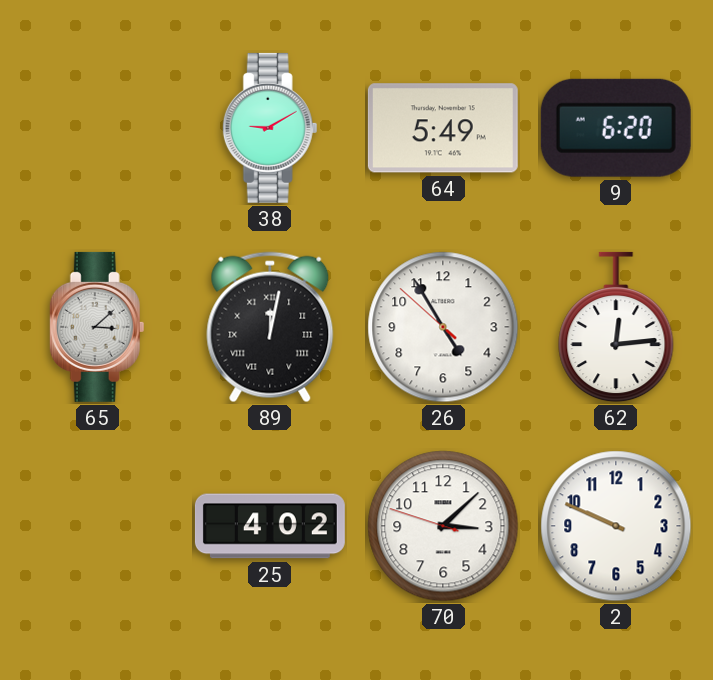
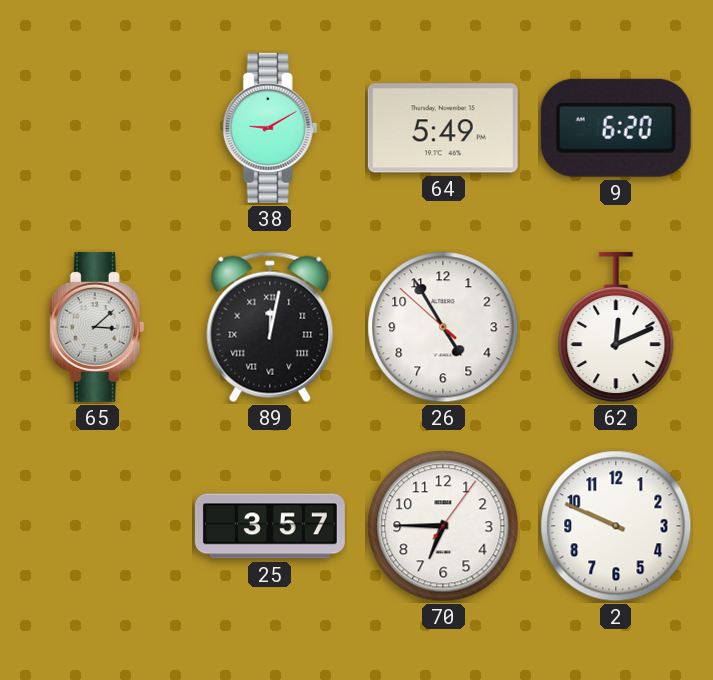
62: 12:14 -> 12:11
25: 4:02 -> 3:57
70: 3:07 -> 6:45
